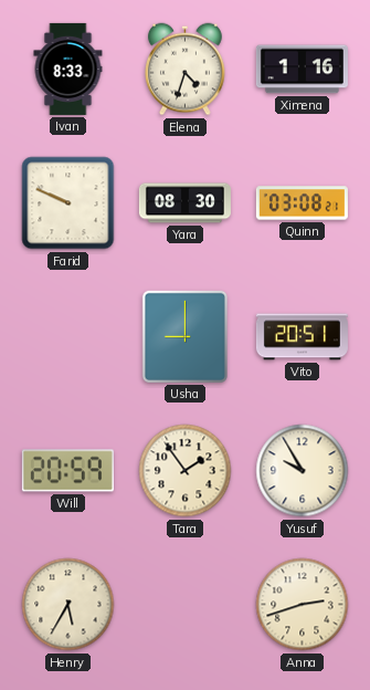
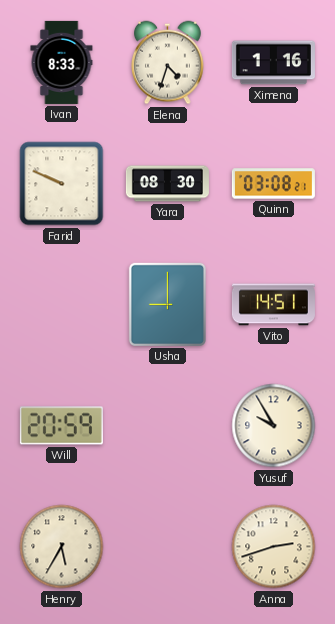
Vito: 20:51 -> 14:51
Tara: 1:54 -> none
